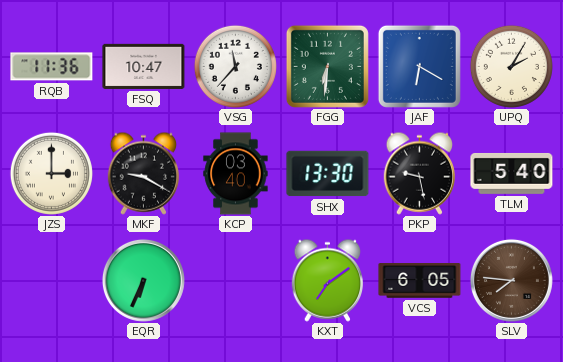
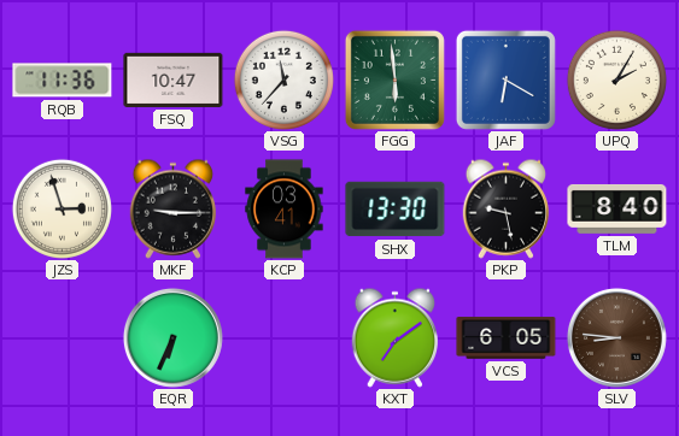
FGG: 6:31 -> 5:59
JZS: 3:00 -> 2:57
MKF: 9:20 -> 9:15
KCP: 03:40 -> 03:41
TLM: 5:40 -> 8:40
SLV: 7:46 -> 8:46
